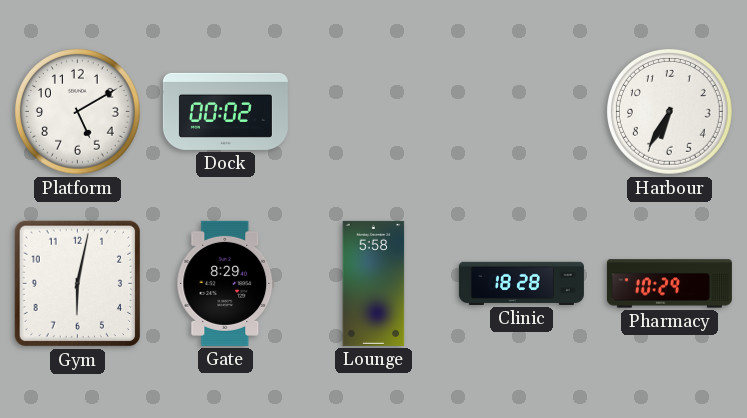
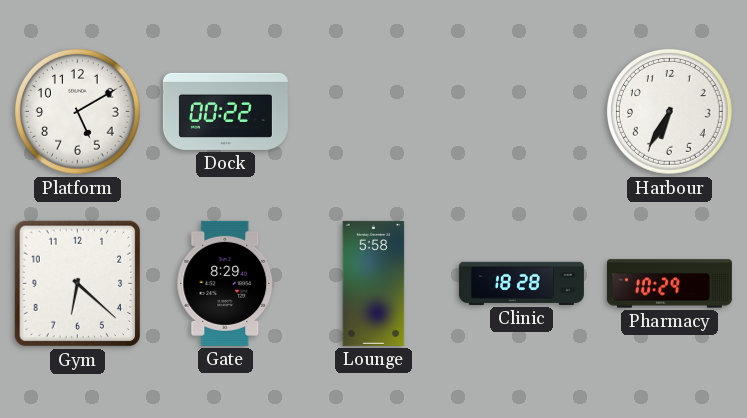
Dock: 00:02 -> 00:22
Gym: 6:02 -> 6:22
